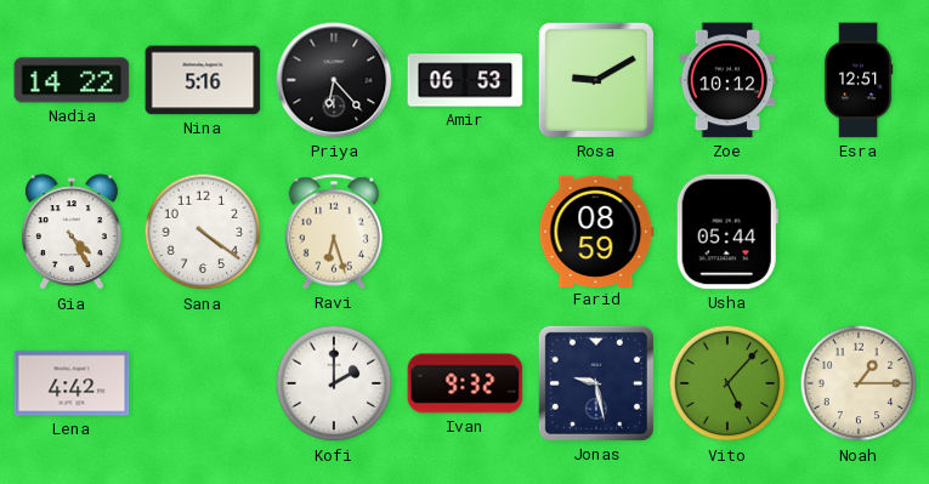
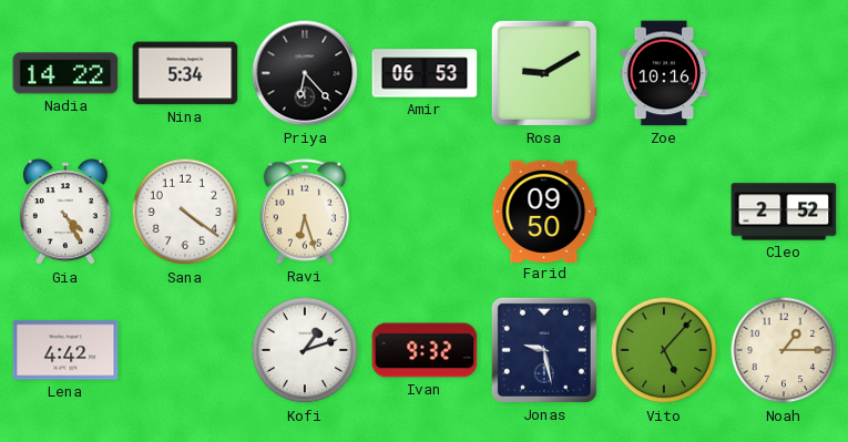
Nina: 5:16 -> 5:34
Zoe: 10:12 -> 10:16
Esra: 12:51 -> none
Farid: 08:59 -> 09:50
Usha: 05:44 -> none
Cleo: none -> 2:52
Kofi: 2:00 -> 1:12
